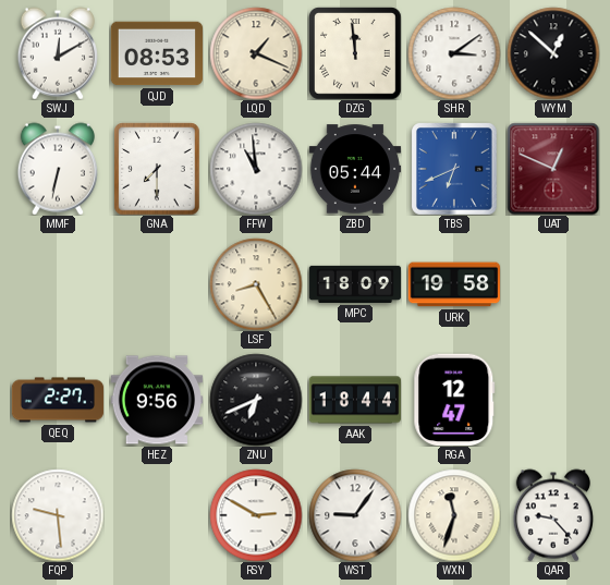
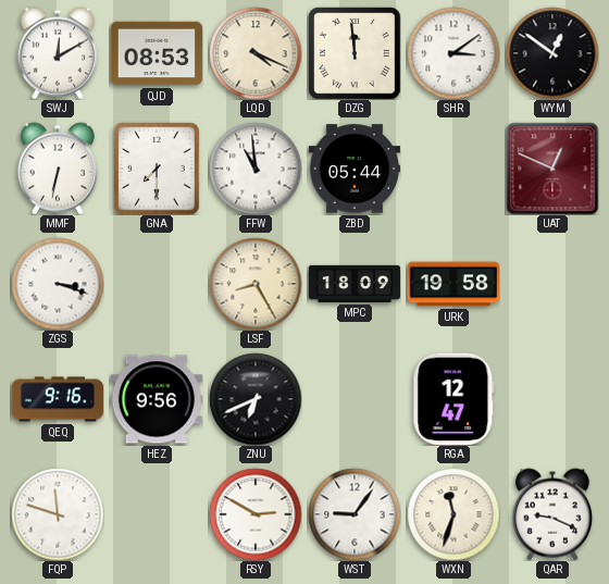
LQD: 1:19 -> 4:19
WYM: 12:52 -> 12:51
TBS: 6:41 -> none
ZGS: none -> 3:18
QEQ: 2:27 -> 9:16
AAK: 18:44 -> none
FQP: 9:29 -> 11:48
QAR: 9:23 -> 9:19
